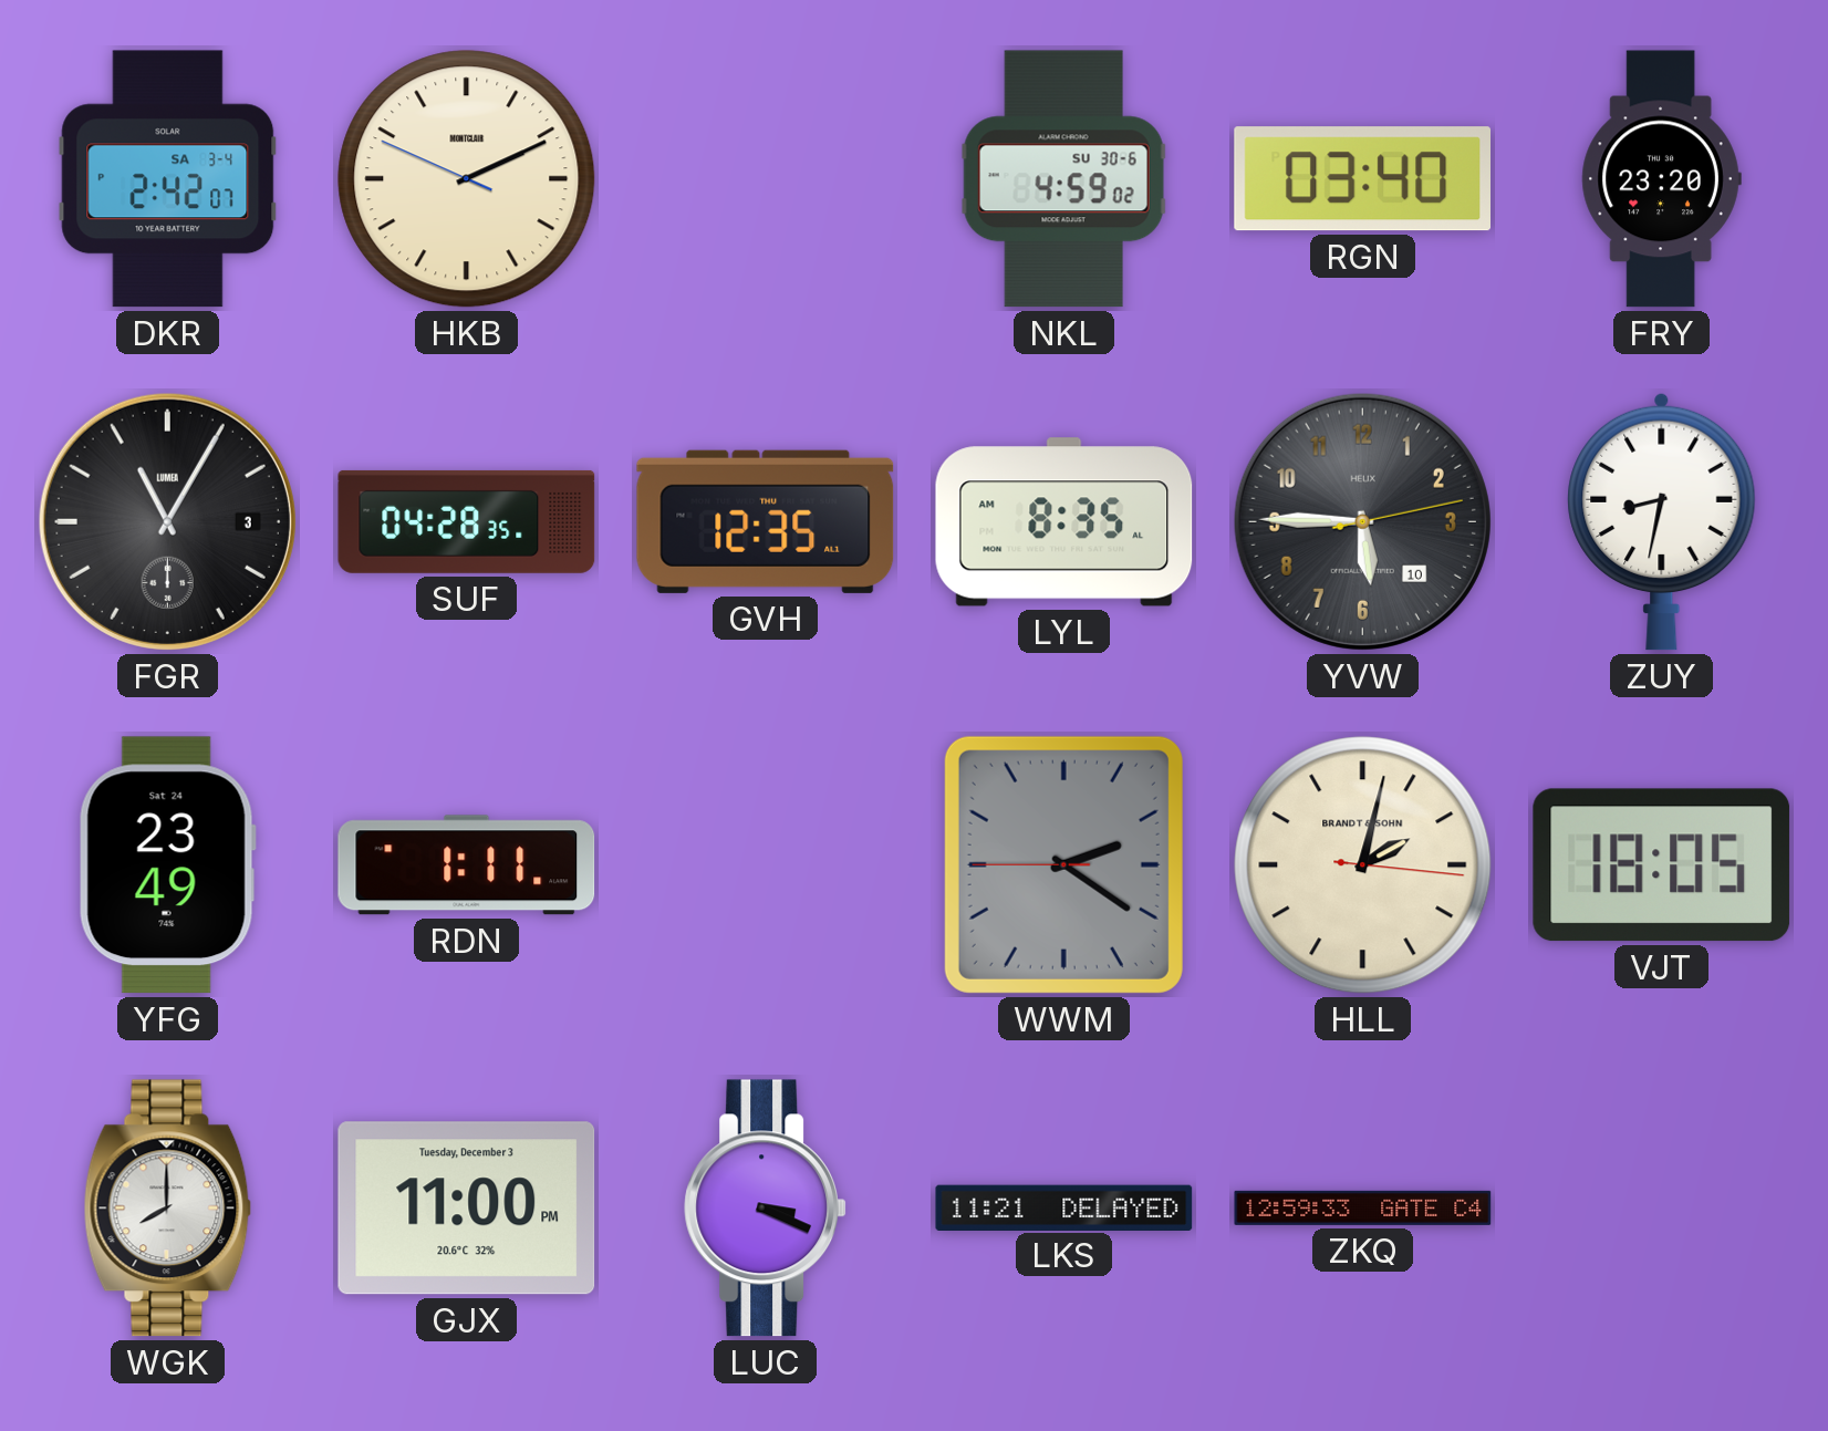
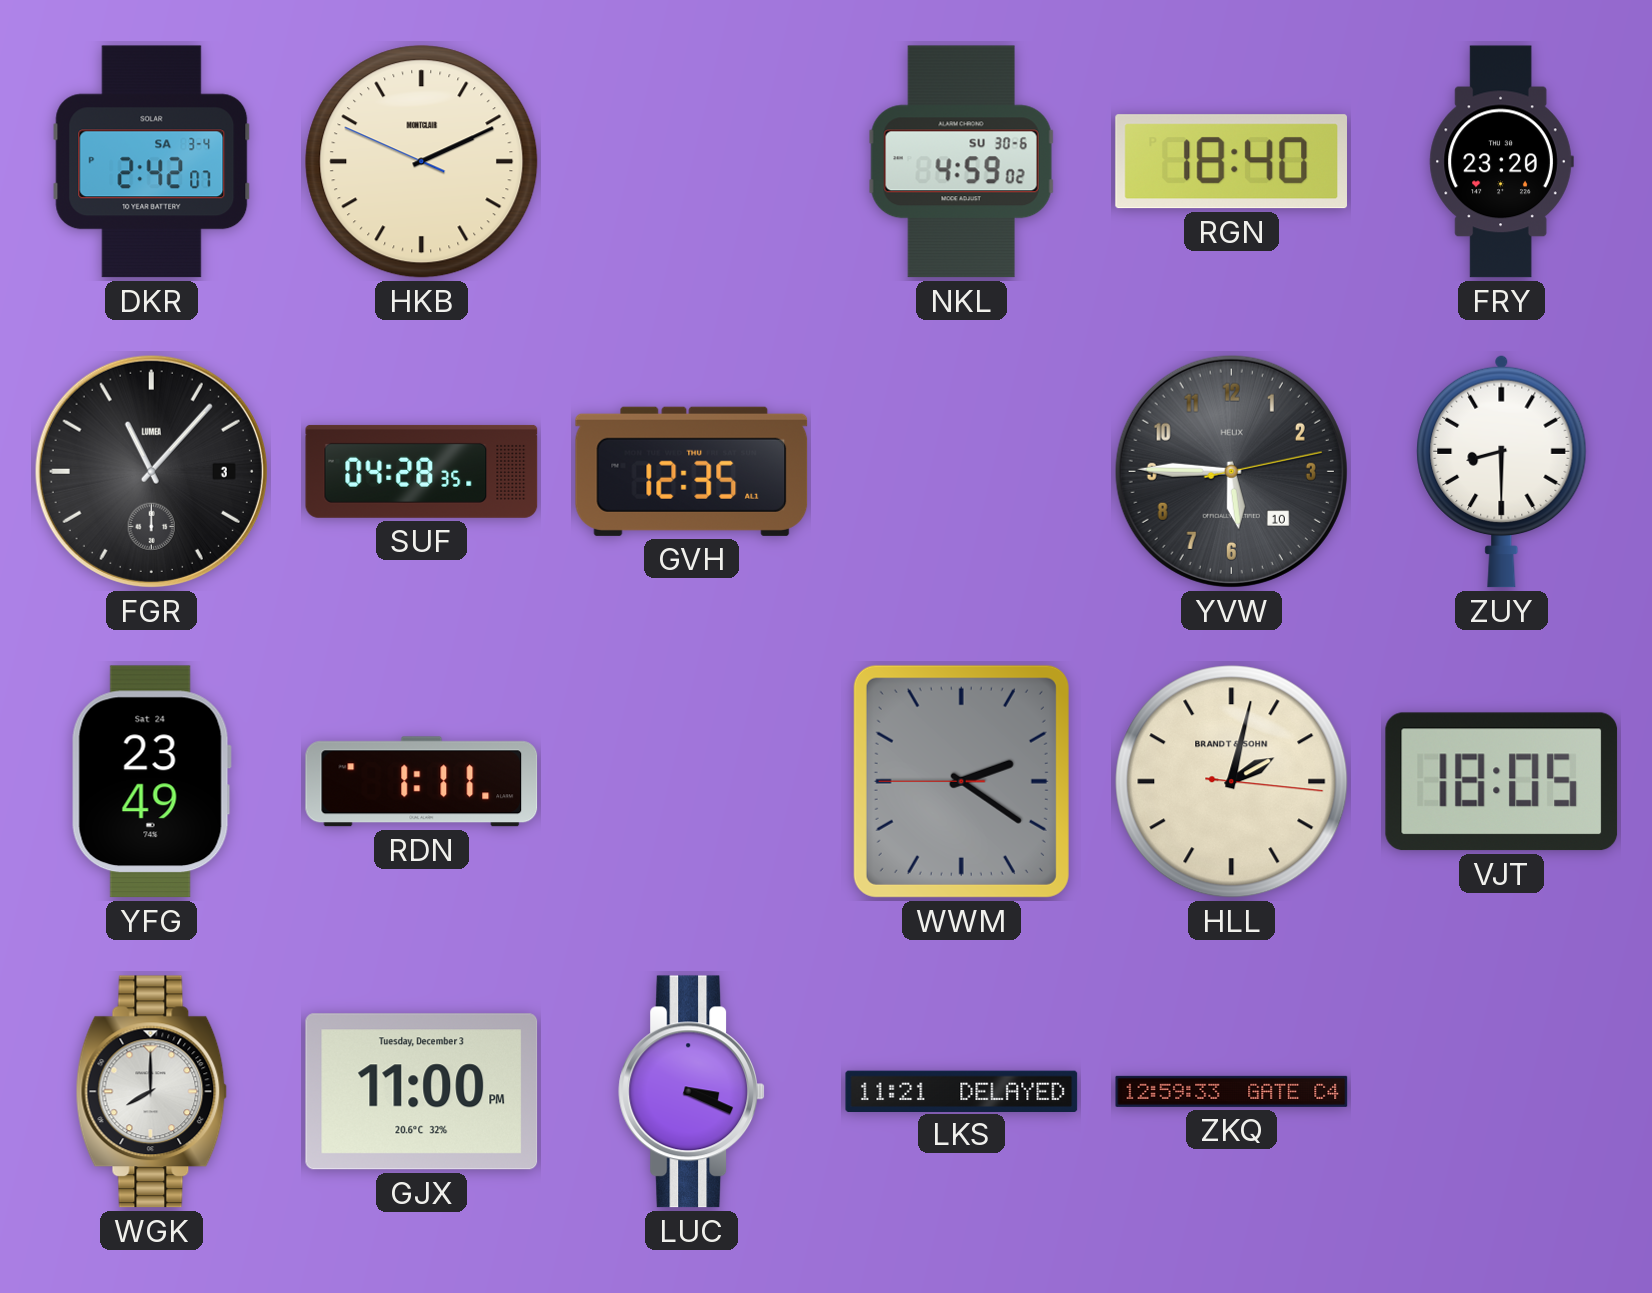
RGN: 03:40 -> 18:40
FGR: 11:05 -> 11:07
LYL: 8:35 -> none
ZUY: 8:32 -> 8:30
